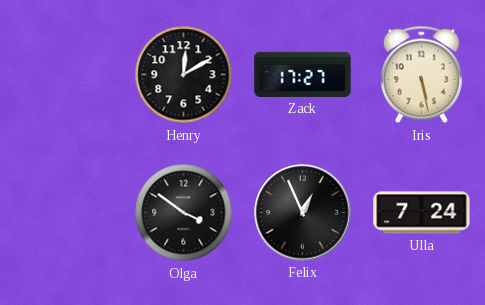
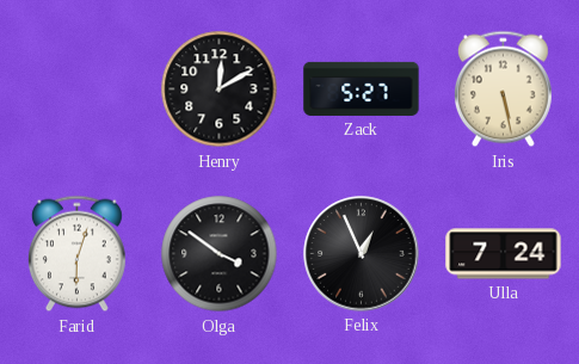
Zack: 17:27 -> 5:27
Farid: none -> 6:03
